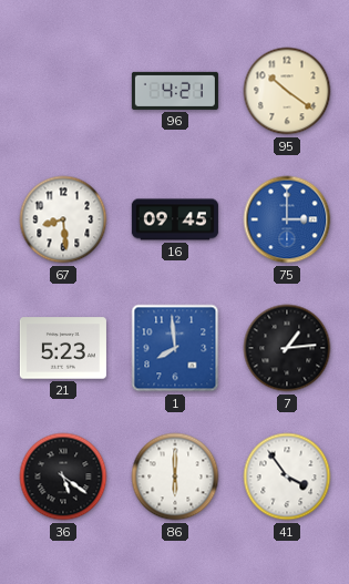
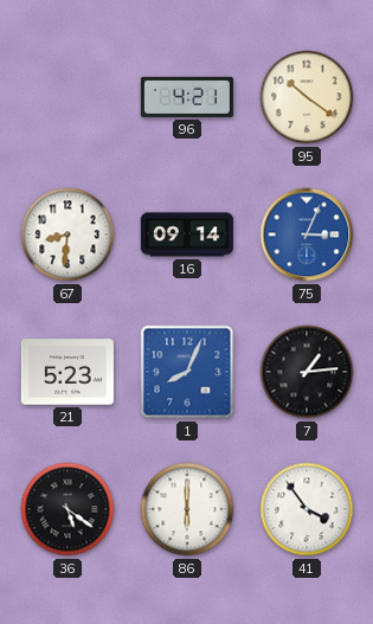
67: 8:29 -> 8:31
16: 09:45 -> 09:14
75: 3:00 -> 3:04
1: 7:59 -> 8:04
